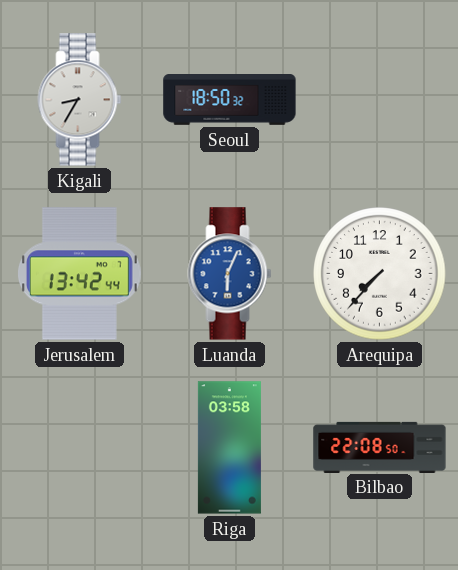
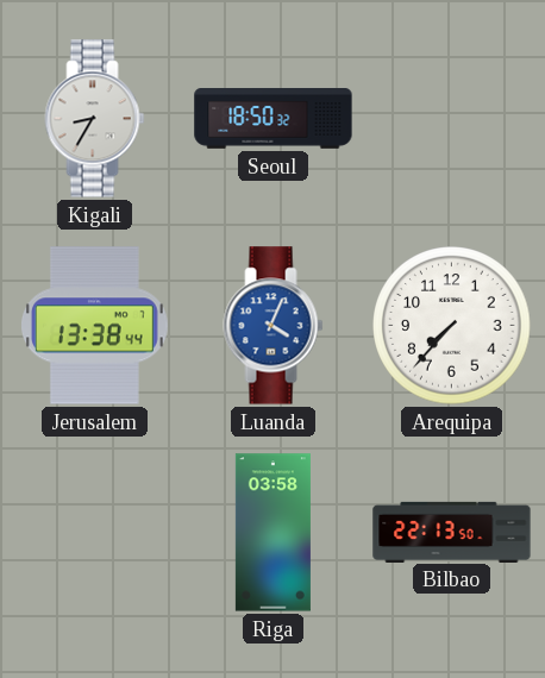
Jerusalem: 13:42 -> 13:38
Luanda: 6:04 -> 4:04
Bilbao: 22:08 -> 22:13
